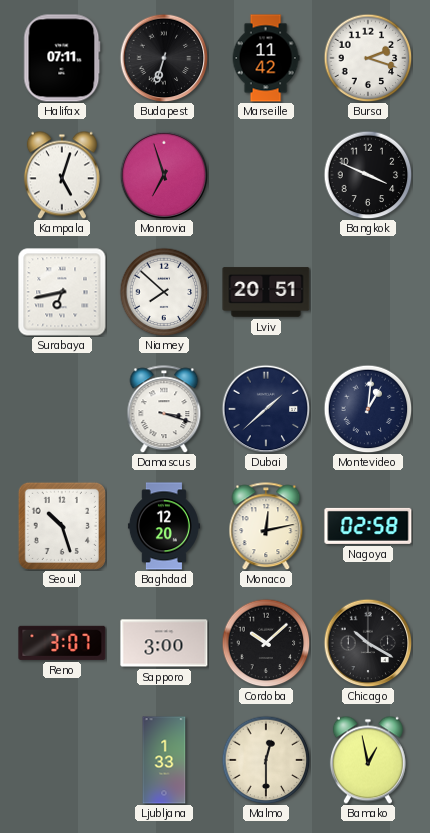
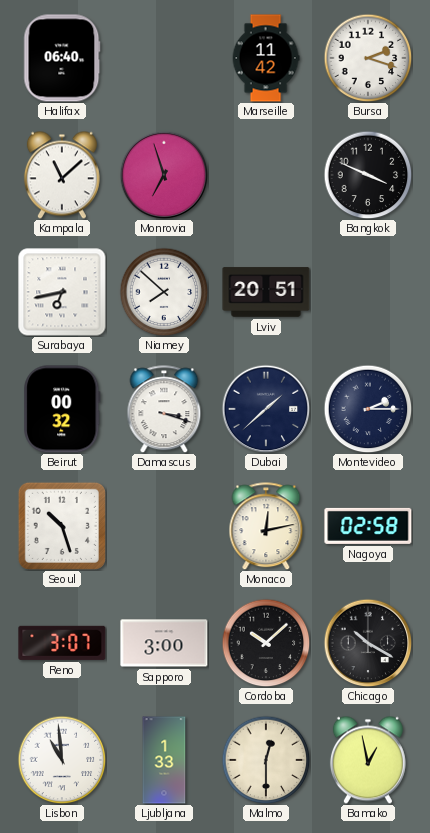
Halifax: 07:11 -> 06:40
Budapest: 6:33 -> none
Kampala: 5:03 -> 11:08
Beirut: none -> 00:32
Montevideo: 1:01 -> 2:15
Baghdad: 12:20 -> none
Lisbon: none -> 10:59
